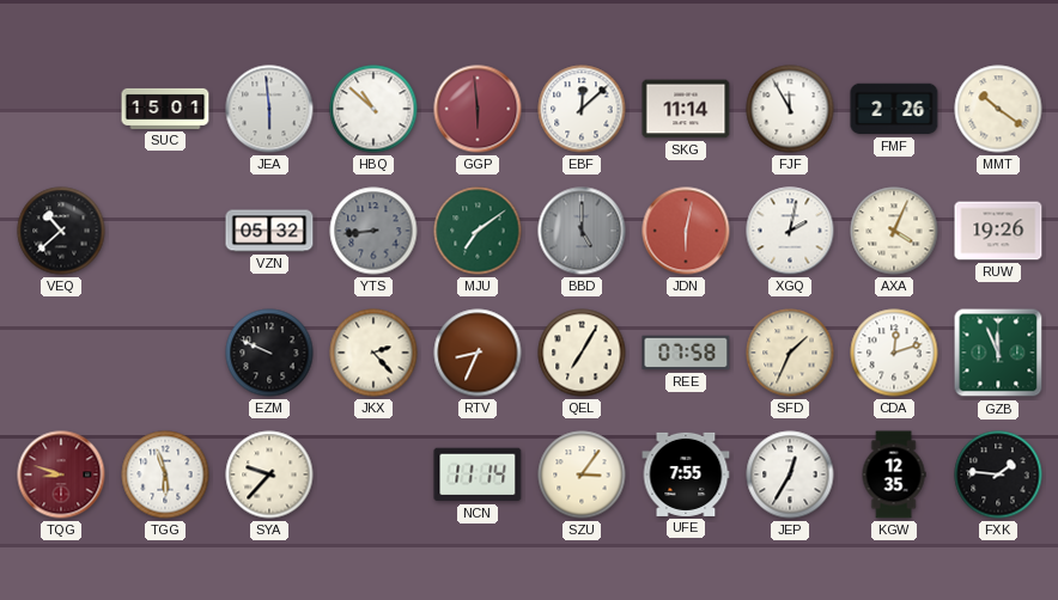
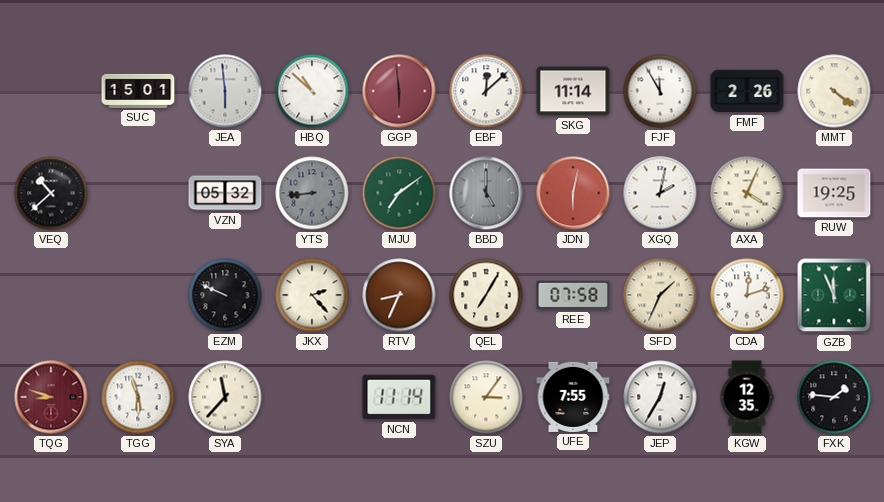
MMT: 10:21 -> 4:21
RUW: 19:26 -> 19:25
SYA: 9:37 -> 11:37
